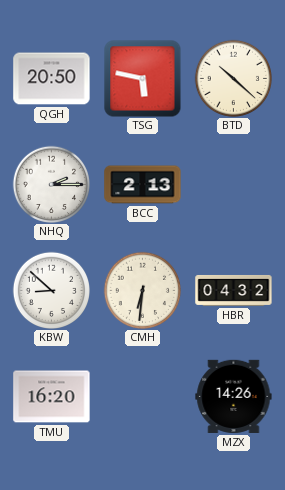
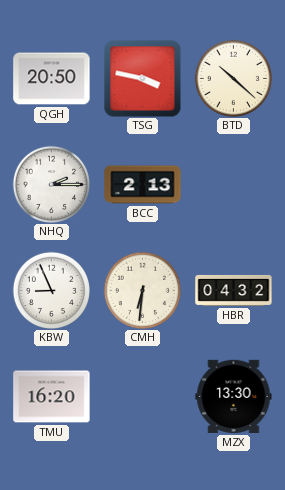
TSG: 5:47 -> 3:47
KBW: 8:52 -> 8:56
MZX: 14:26 -> 13:30
